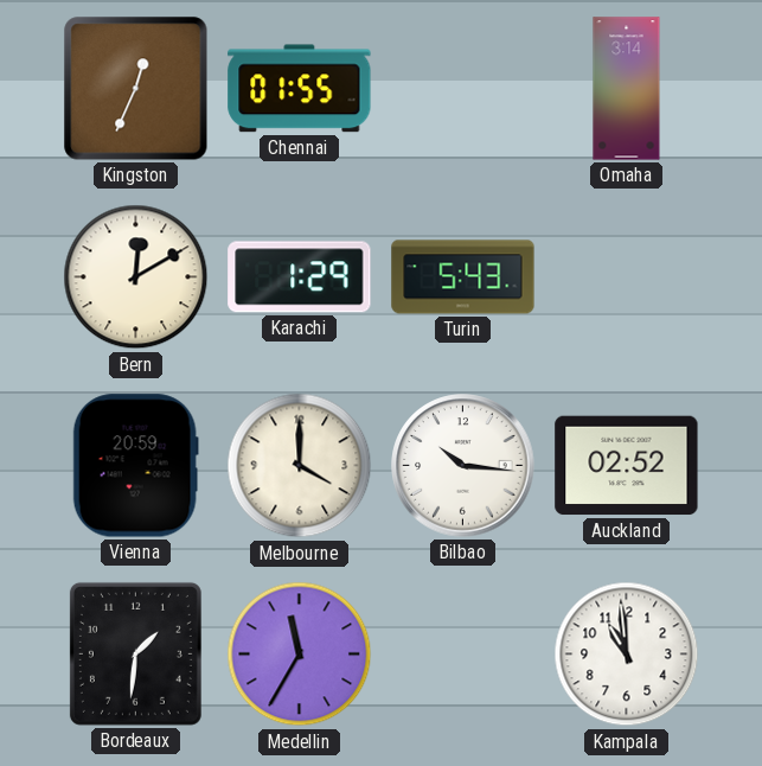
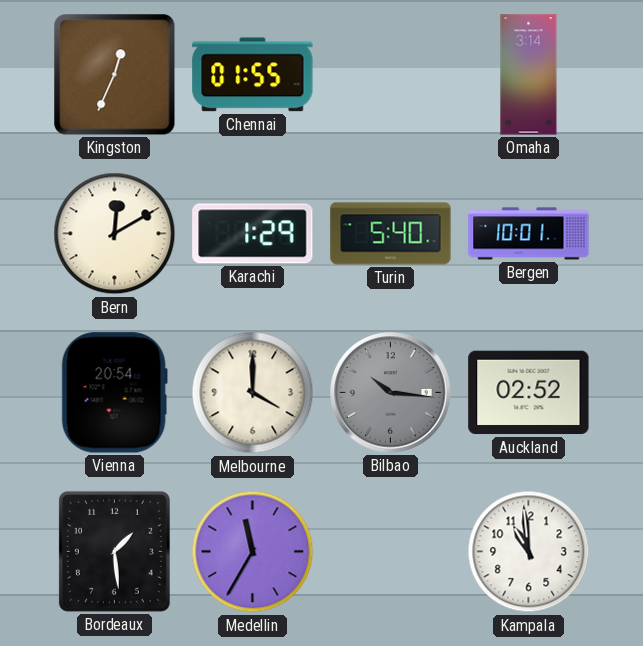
Turin: 5:43 -> 5:40
Bergen: none -> 10:01
Vienna: 20:59 -> 20:54
Bilbao dial: white -> grey
Bordeaux: 1:31 -> 1:29
